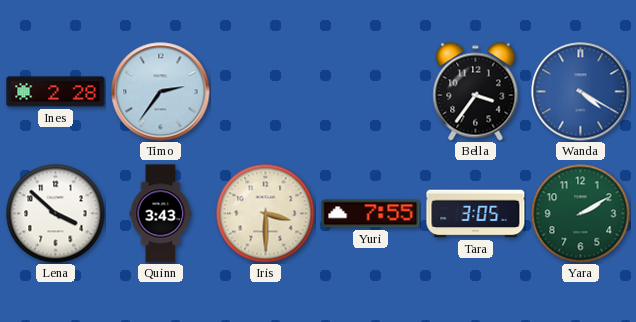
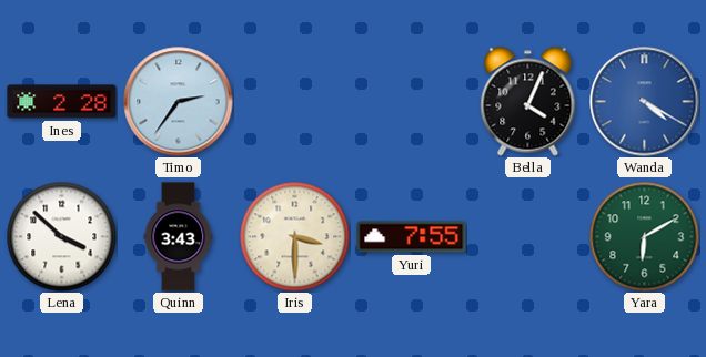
Bella: 3:36 -> 4:04
Tara: 3:05 -> none
Yara: 2:10 -> 6:10
